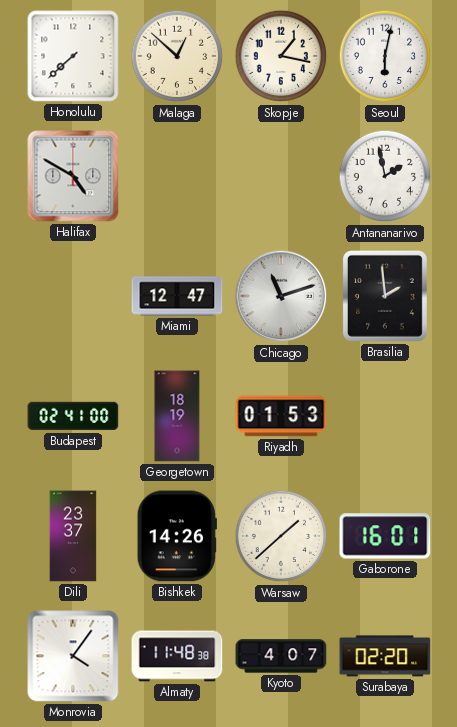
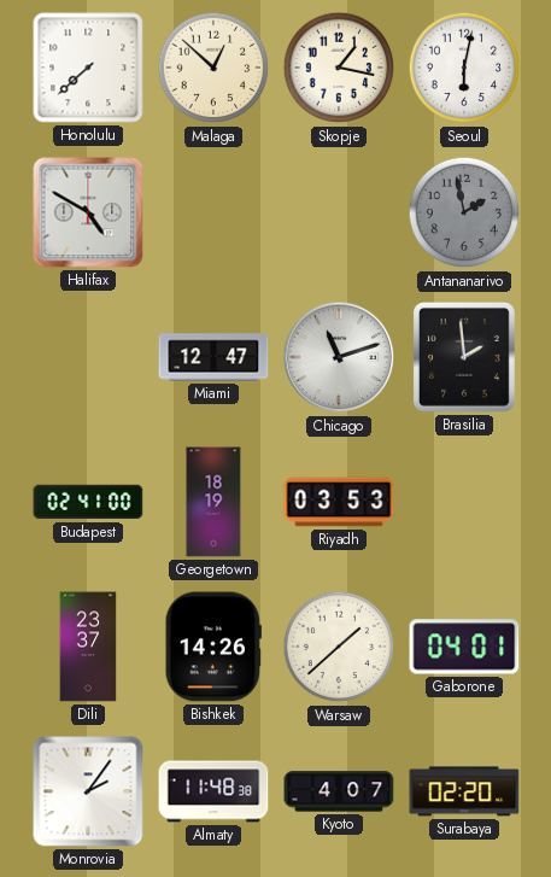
Antananarivo dial: white -> grey
Riyadh: 01:53 -> 03:53
Gaborone: 16:01 -> 04:01
Monrovia: 4:06 -> 2:06
